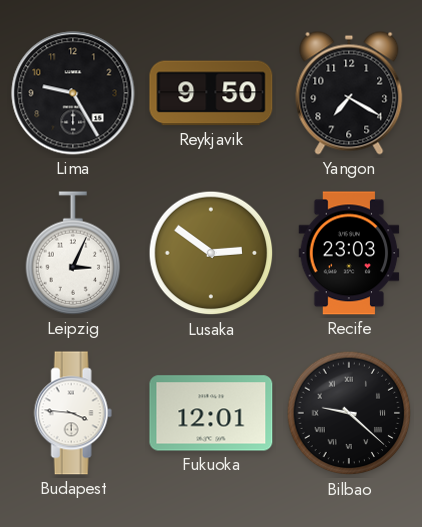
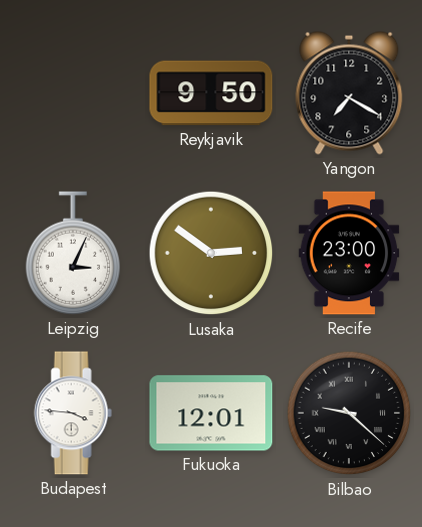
Lima: 9:25 -> none
Recife: 23:03 -> 23:00
